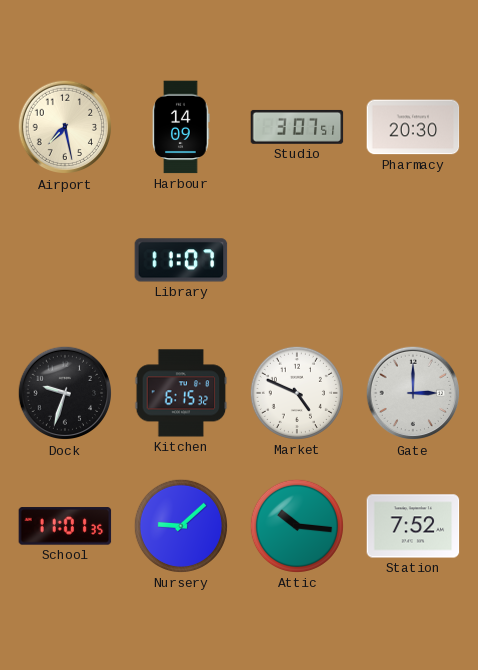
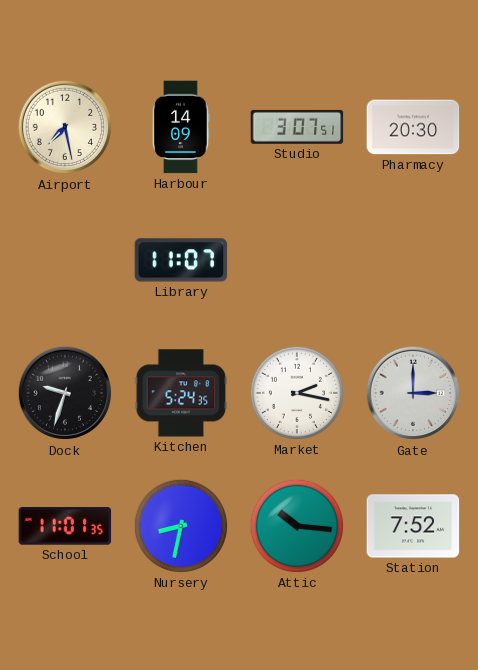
Kitchen: 6:15 -> 5:24
Market: 4:49 -> 2:17
Nursery: 9:08 -> 8:32
